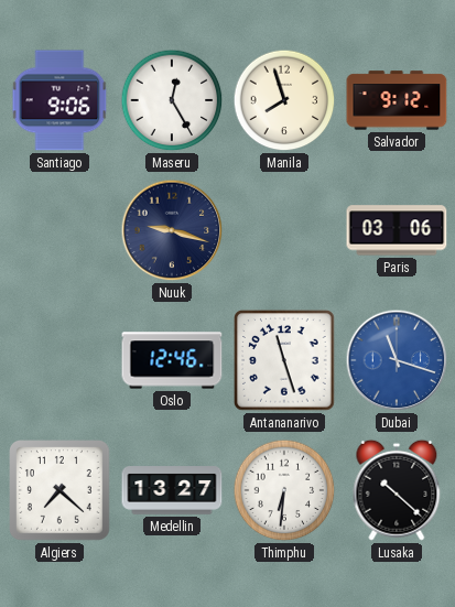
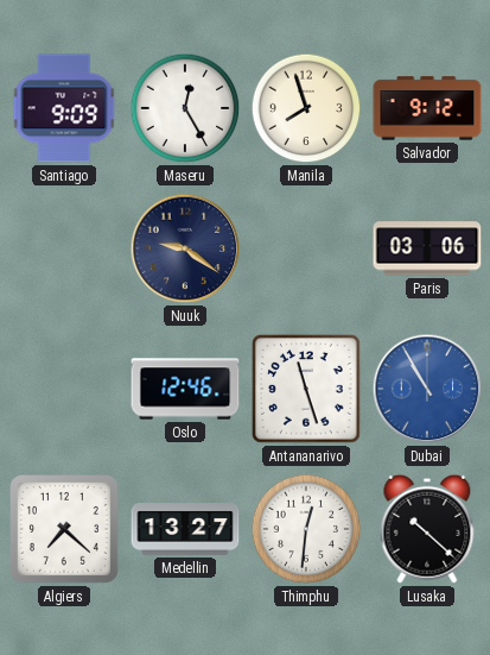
Santiago: 9:06 -> 9:09
Nuuk: 9:18 -> 9:21
Dubai: 11:18 -> 10:55
Thimphu: 6:31 -> 12:31
